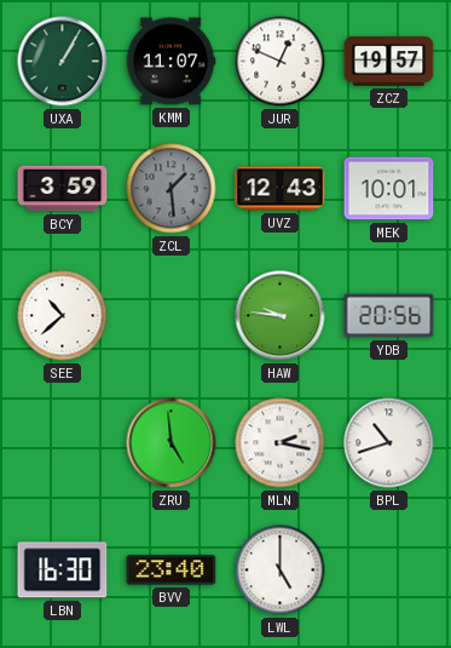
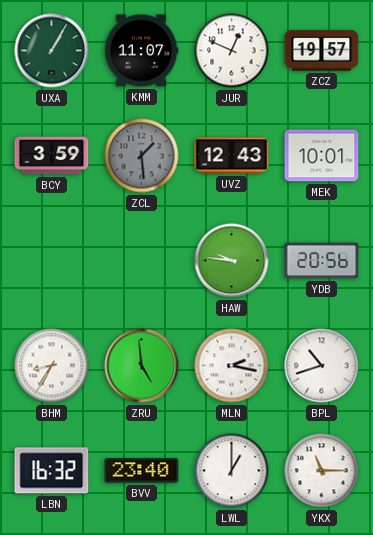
SEE: 10:38 -> none
BHM: none -> 8:35
LBN: 16:30 -> 16:32
LWL: 5:00 -> 1:00
YKX: none -> 11:15
